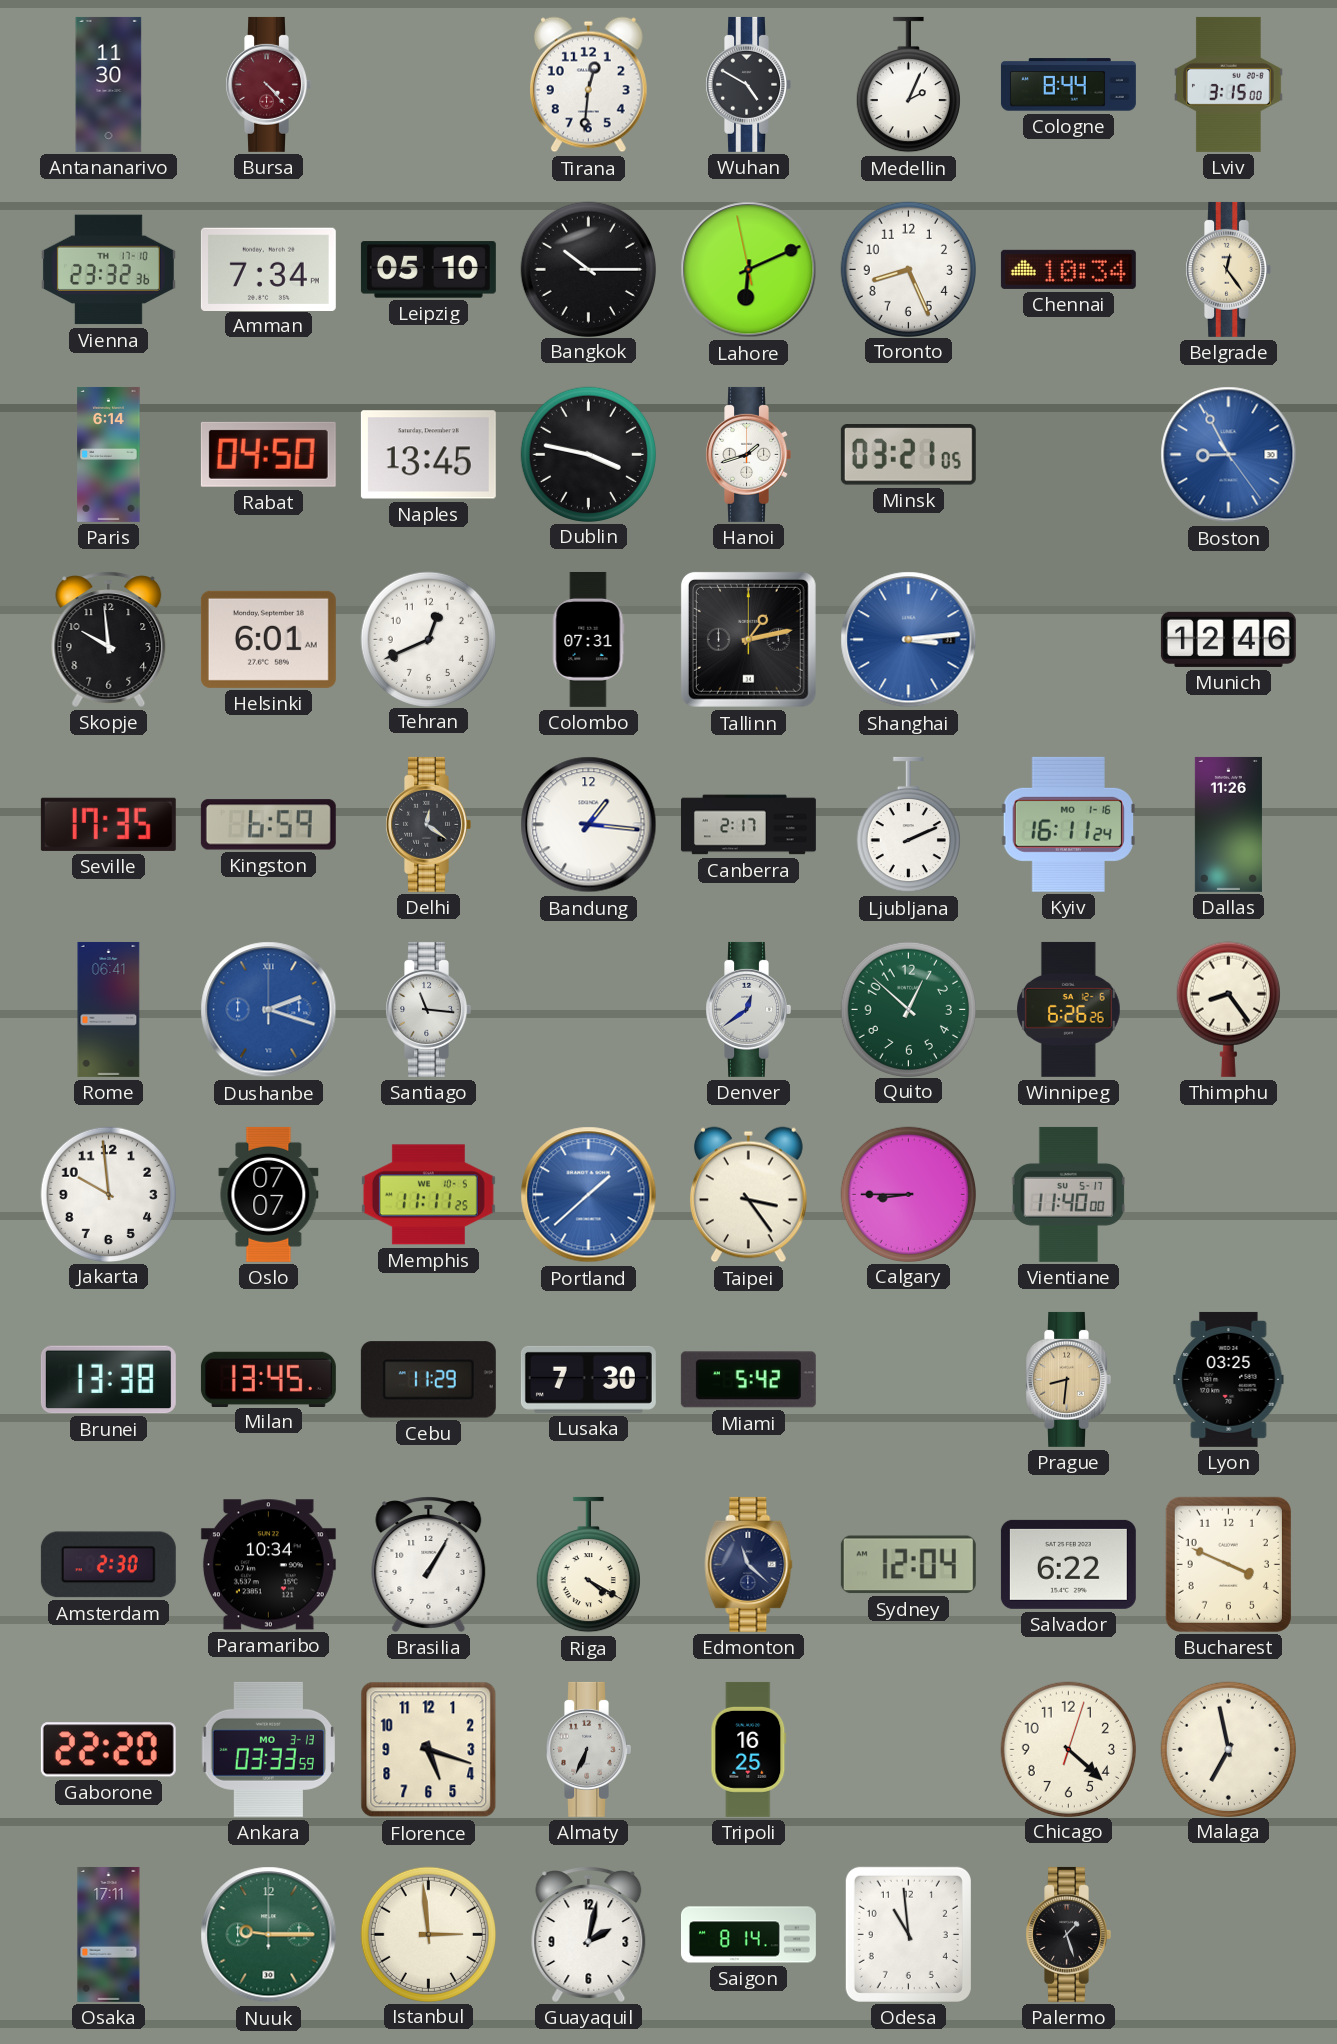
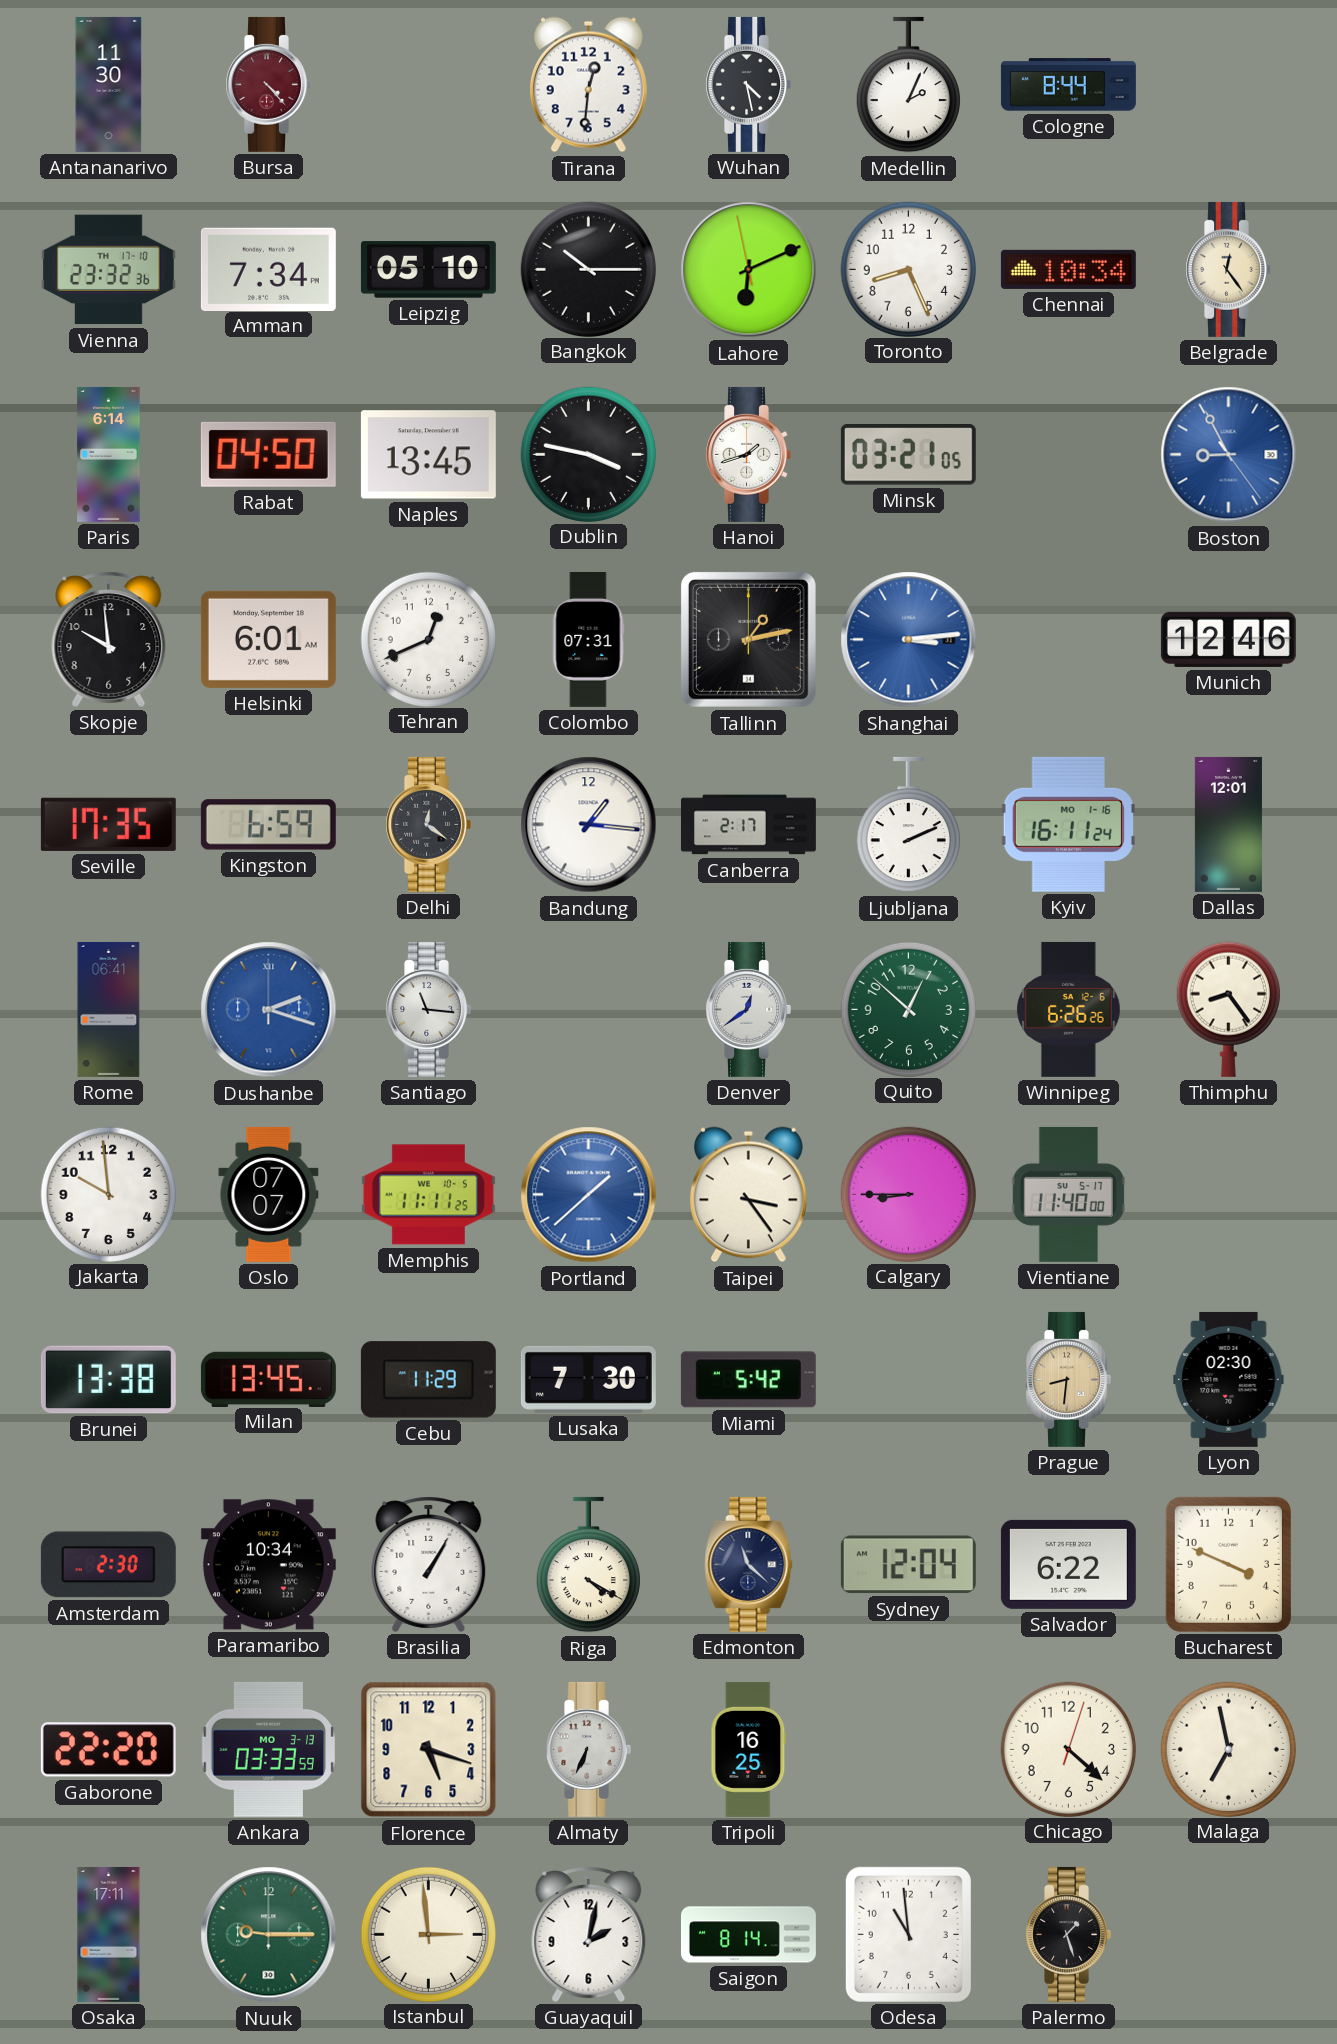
Wuhan: 4:50 -> 4:28
Lviv: 3:15 -> none
Dallas: 11:26 -> 12:01
Lyon: 03:25 -> 02:30
